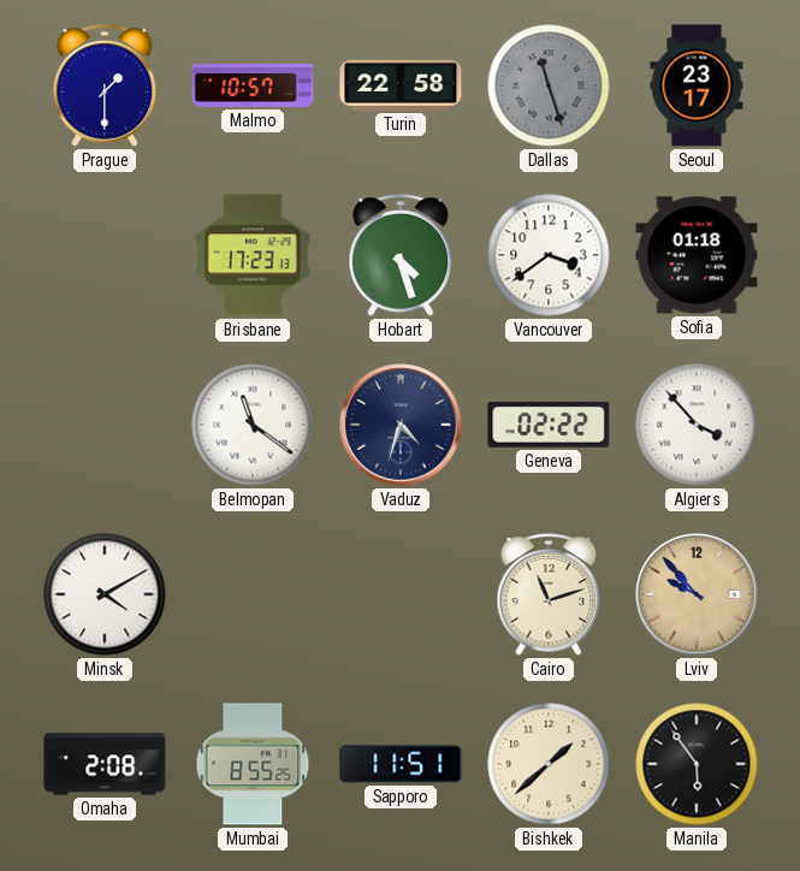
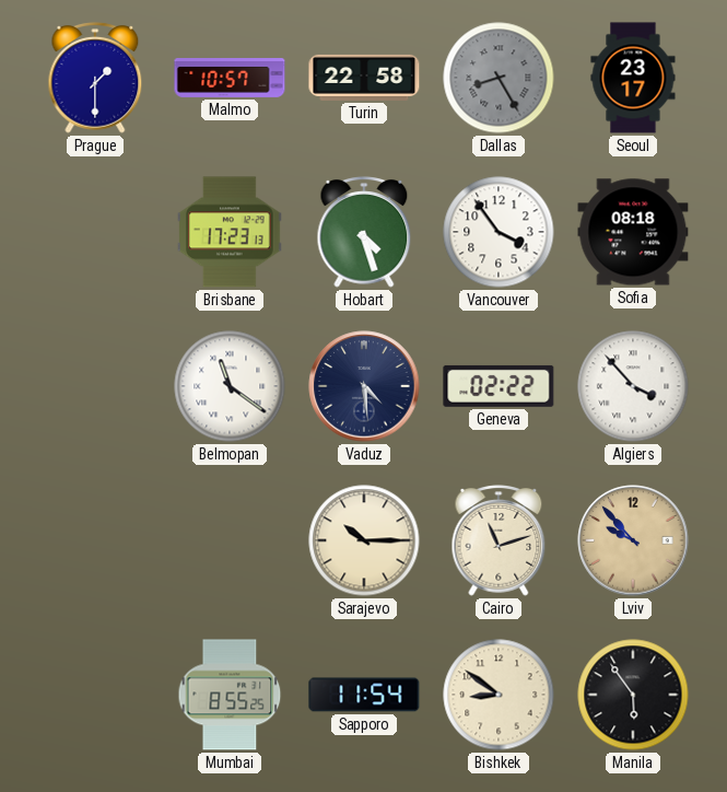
Dallas: 11:27 -> 8:25
Vancouver: 3:39 -> 3:54
Sofia: 01:18 -> 08:18
Vaduz: 4:33 -> 4:29
Minsk: 4:10 -> none
Sarajevo: none -> 10:15
Omaha: 2:08 -> none
Sapporo: 11:51 -> 11:54
Bishkek: 1:38 -> 8:51
